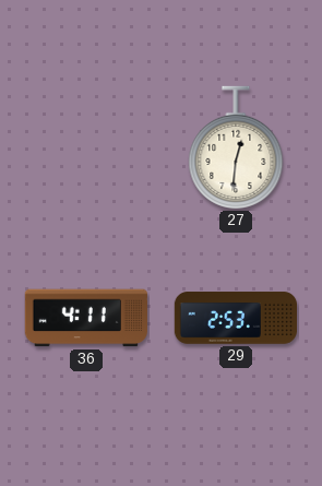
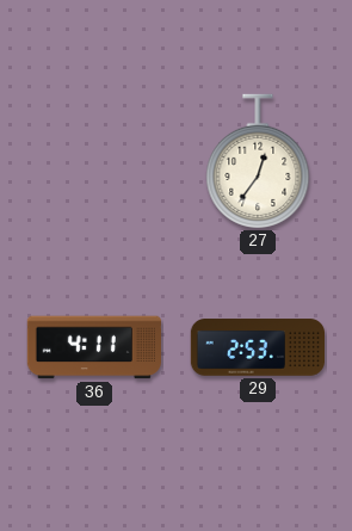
27: 12:31 -> 12:36
